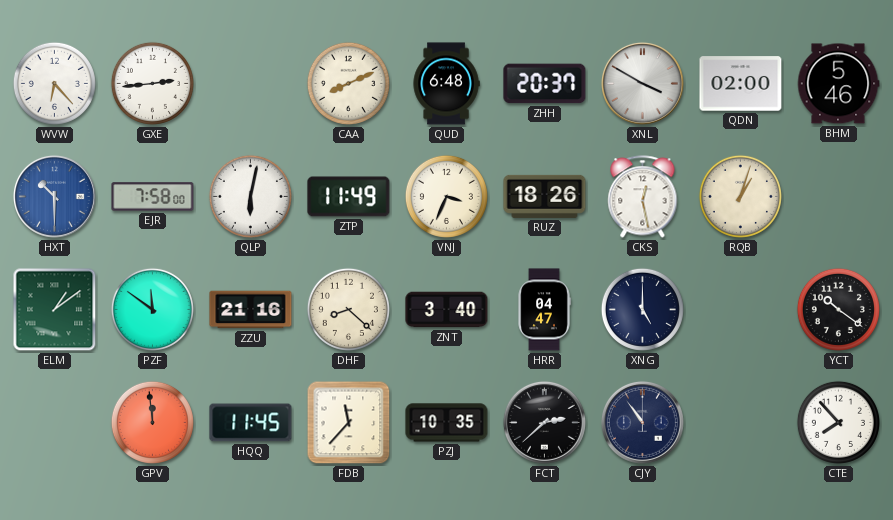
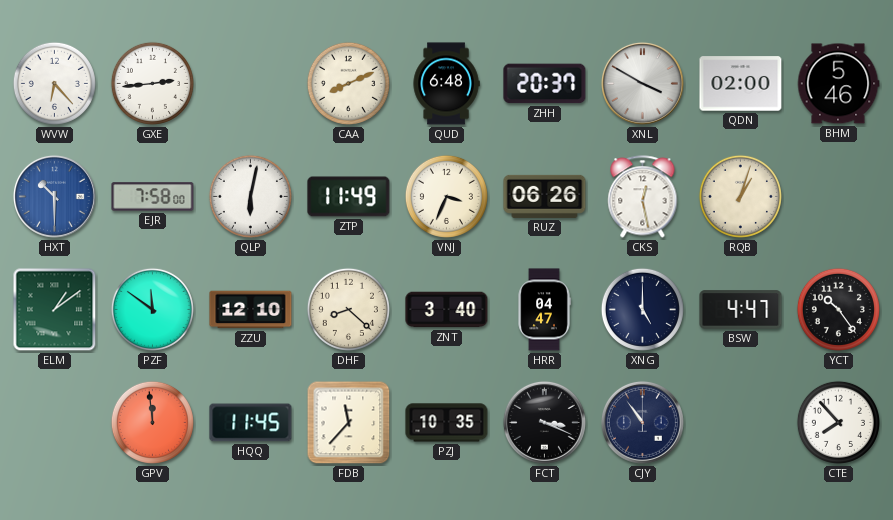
RUZ: 18:26 -> 06:26
ZZU: 21:16 -> 12:10
BSW: none -> 4:47
YCT: 10:21 -> 10:24
FCT: 2:38 -> 3:19
